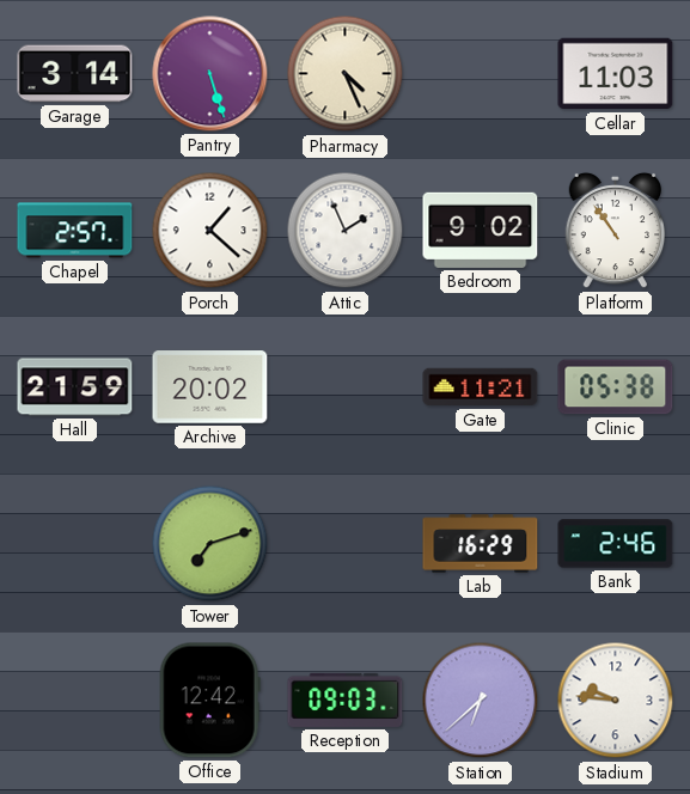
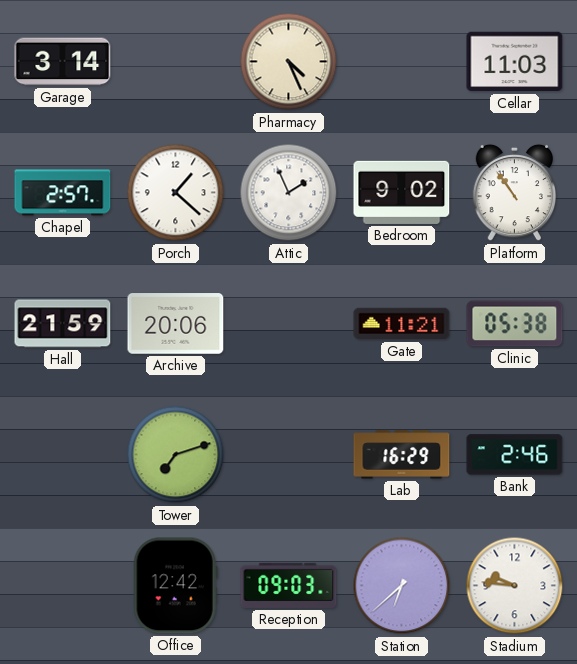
Pantry: 5:27 -> none
Archive: 20:02 -> 20:06
